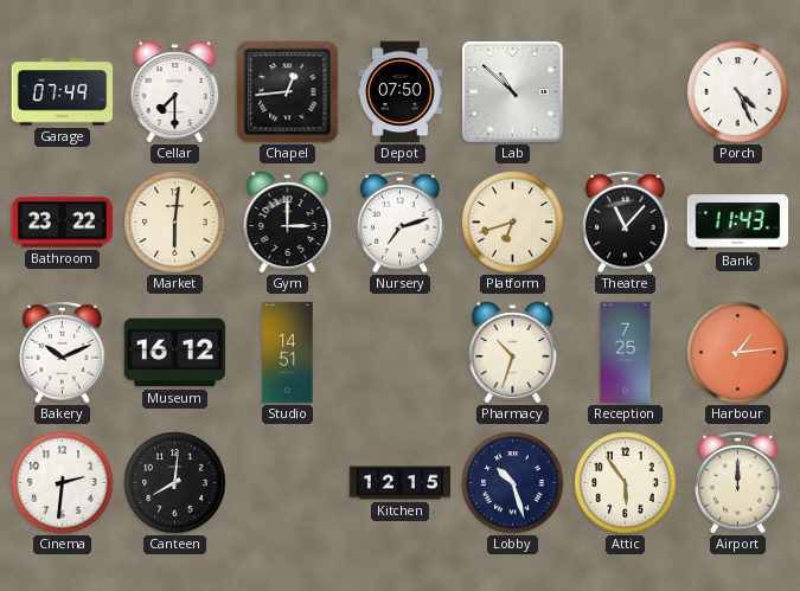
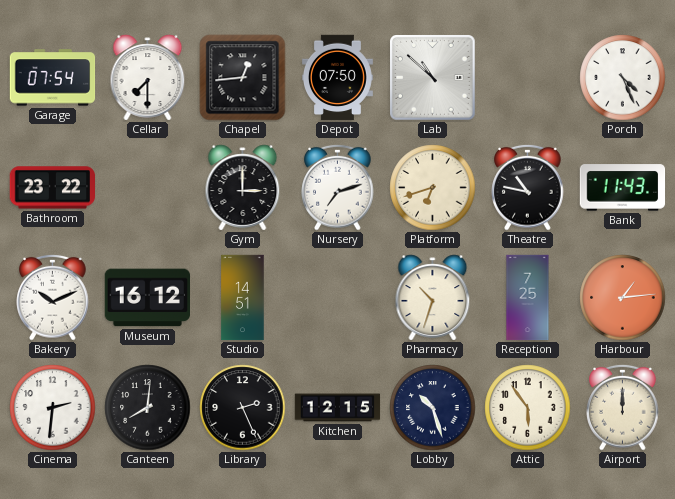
Garage: 07:49 -> 07:54
Market: 6:01 -> none
Theatre: 11:07 -> 10:47
Library: none -> 2:26
